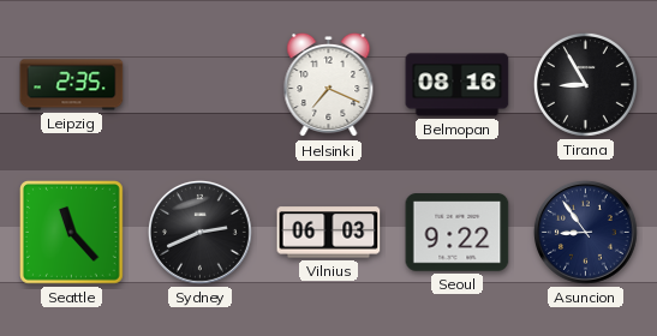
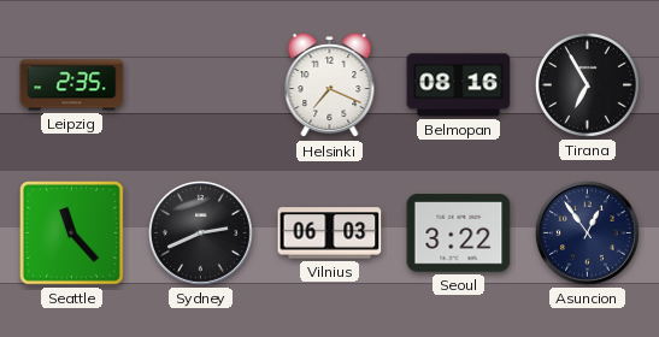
Tirana: 8:55 -> 6:55
Seoul: 9:22 -> 3:22
Asuncion: 8:54 -> 12:54
